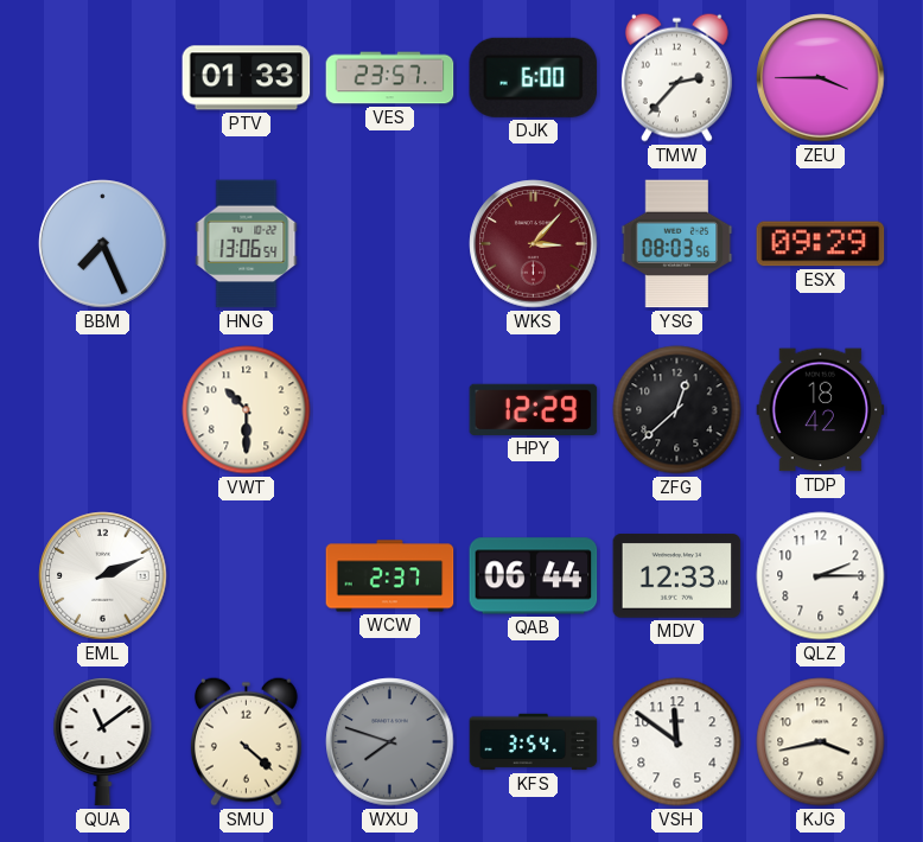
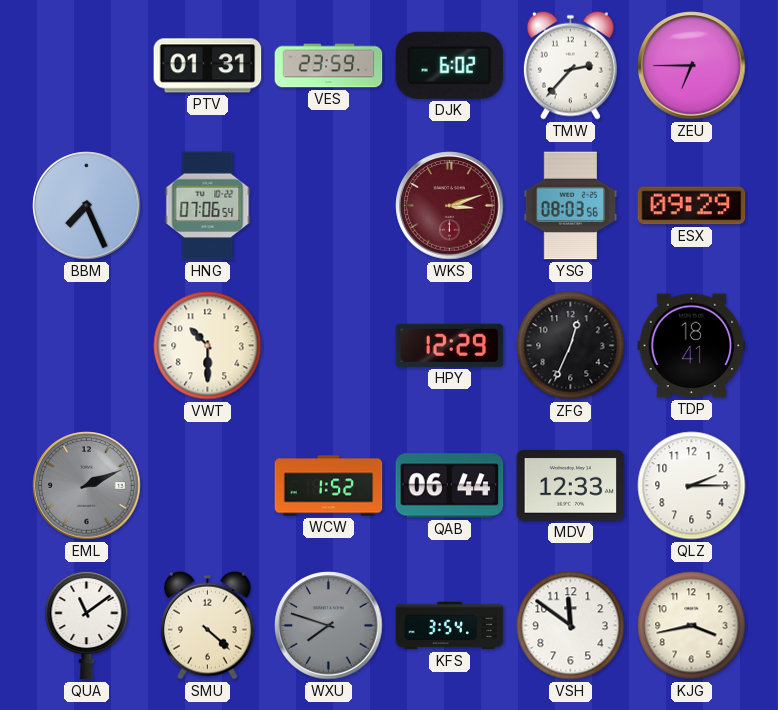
PTV: 01:33 -> 01:31
VES: 23:57 -> 23:59
DJK: 6:00 -> 6:02
ZEU: 3:45 -> 6:45
HNG: 13:06 -> 07:06
WKS: 3:07 -> 3:12
ZFG: 12:38 -> 12:34
TDP: 18:42 -> 18:41
EML dial: white -> grey
WCW: 2:37 -> 1:52
